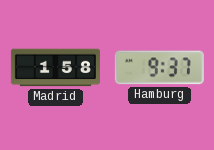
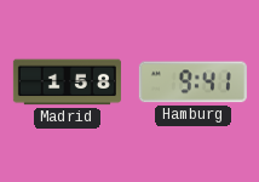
Hamburg: 9:37 -> 9:41
